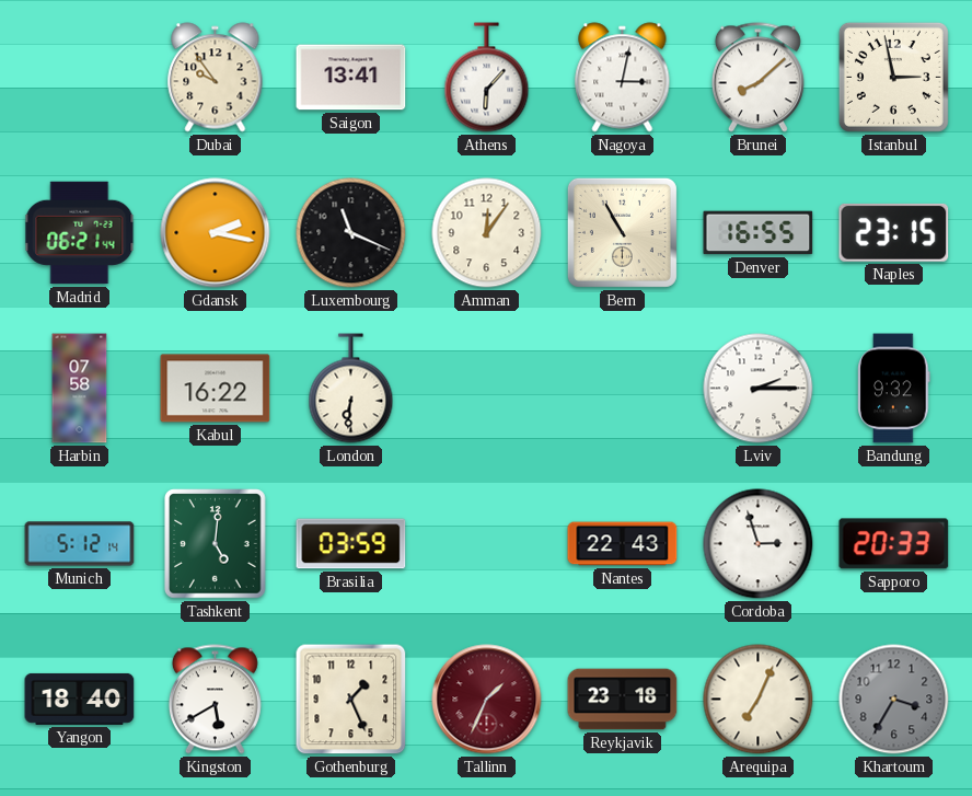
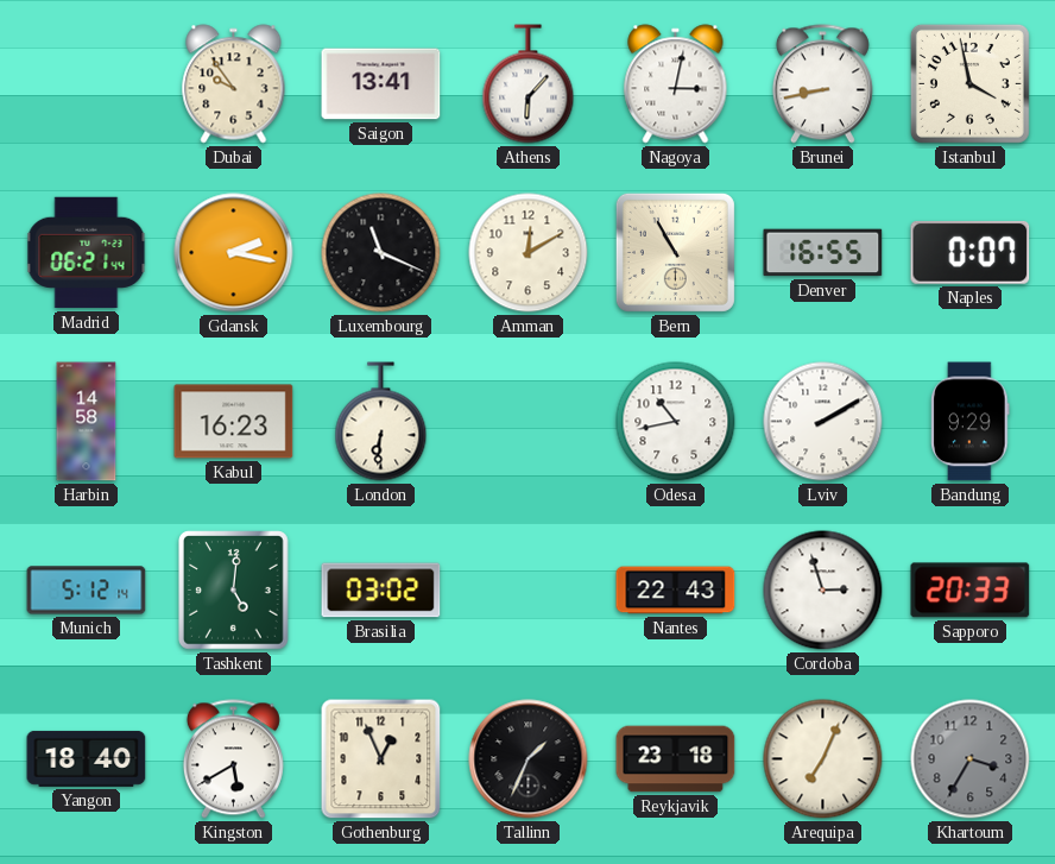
Brunei: 8:08 -> 8:43
Istanbul: 2:58 -> 3:58
Amman: 12:06 -> 12:10
Naples: 23:15 -> 0:07
Harbin: 07:58 -> 14:58
Kabul: 16:22 -> 16:23
Odesa: none -> 10:43
Lviv: 2:15 -> 2:10
Bandung: 9:32 -> 9:29
Brasilia: 03:59 -> 03:02
Gothenburg: 1:26 -> 12:56
Tallinn dial: burgundy -> black
